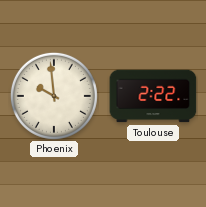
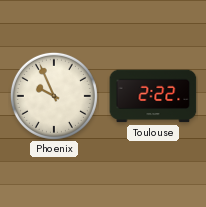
Phoenix: 9:59 -> 9:56
